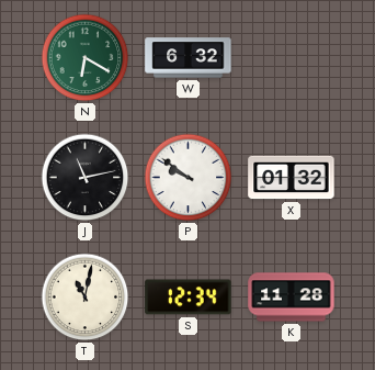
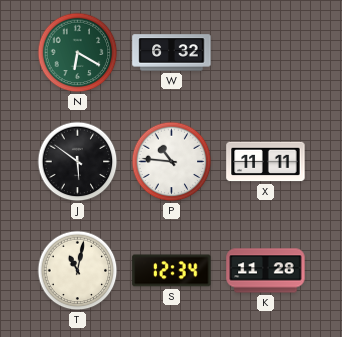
J: 11:13 -> 5:51
P: 9:51 -> 10:46
X: 01:32 -> 11:11
